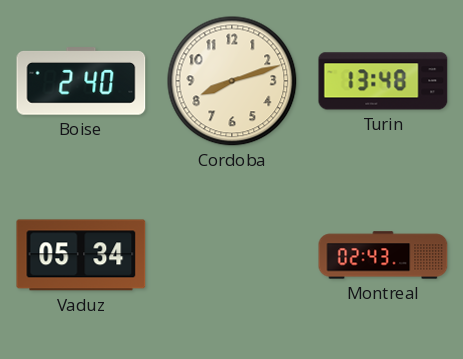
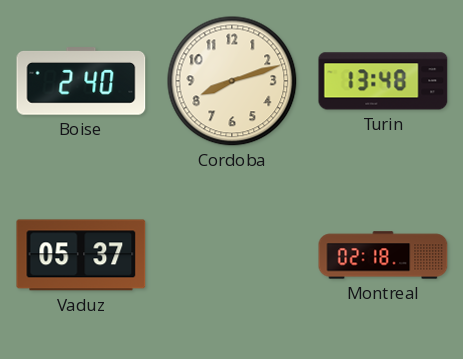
Vaduz: 05:34 -> 05:37
Montreal: 02:43 -> 02:18
